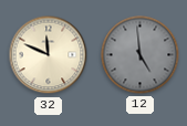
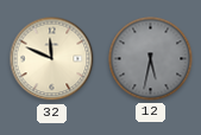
12: 4:59 -> 5:32
